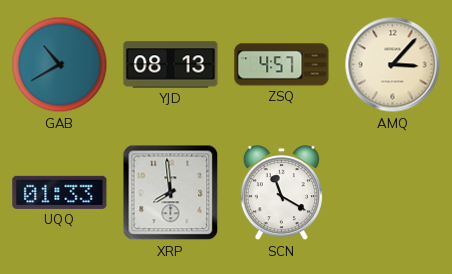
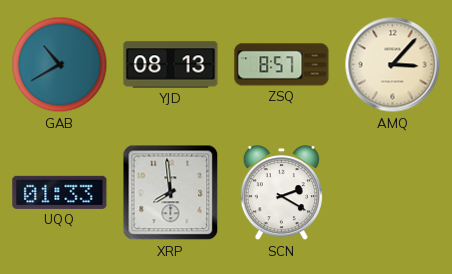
ZSQ: 4:57 -> 8:57
SCN: 11:20 -> 2:20
